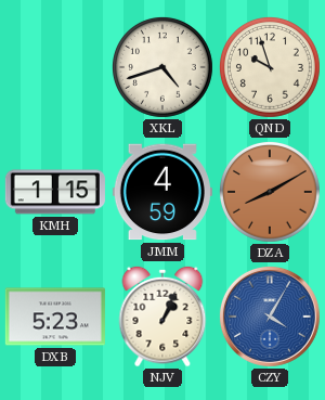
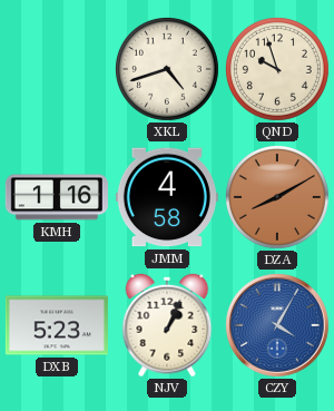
KMH: 1:15 -> 1:16
JMM: 4:59 -> 4:58
